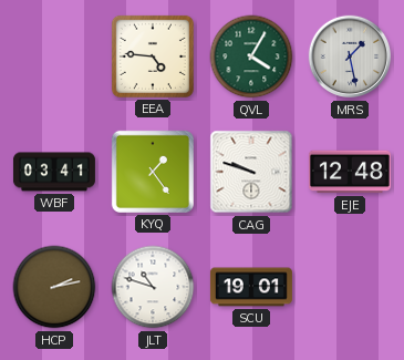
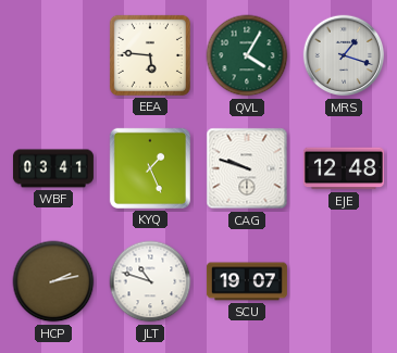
EEA: 4:46 -> 5:46
MRS: 1:28 -> 1:18
KYQ: 1:24 -> 1:26
SCU: 19:01 -> 19:07
